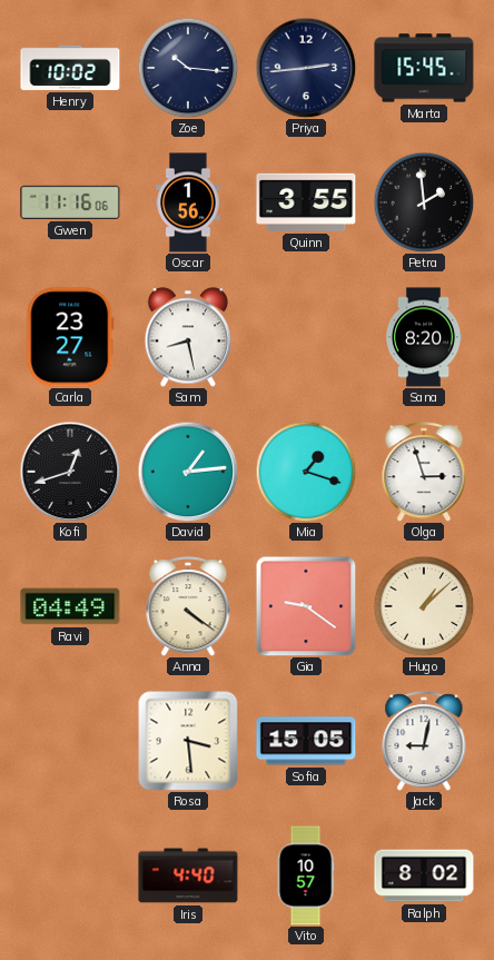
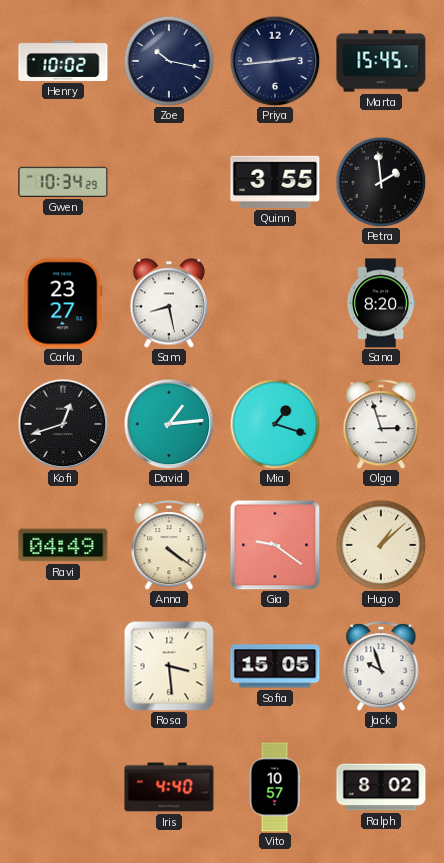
Zoe: 10:16 -> 10:17
Gwen: 11:16 -> 10:34
Oscar: 1:56 -> none
Jack: 9:02 -> 9:57
